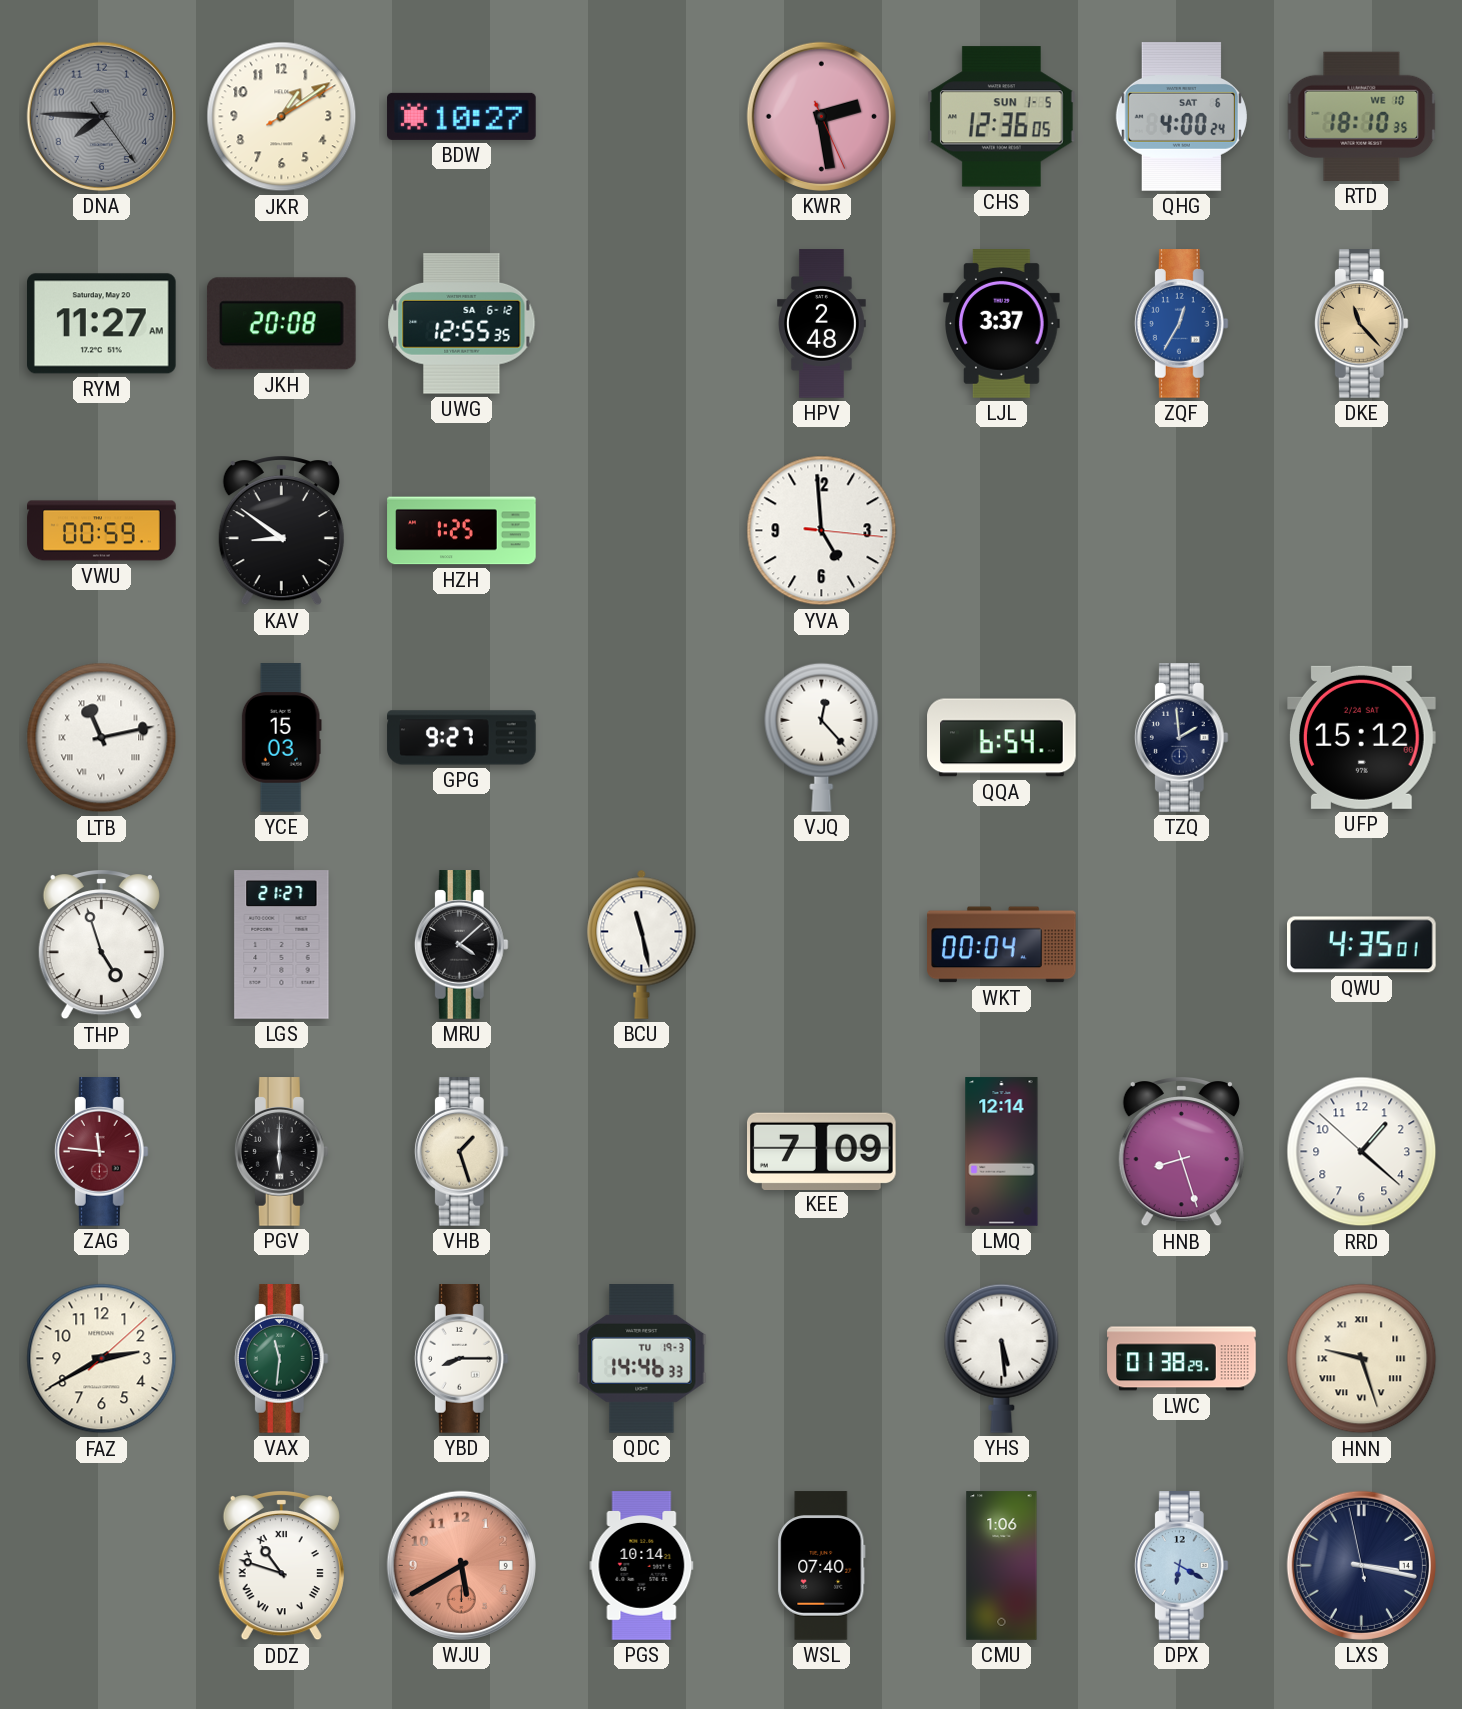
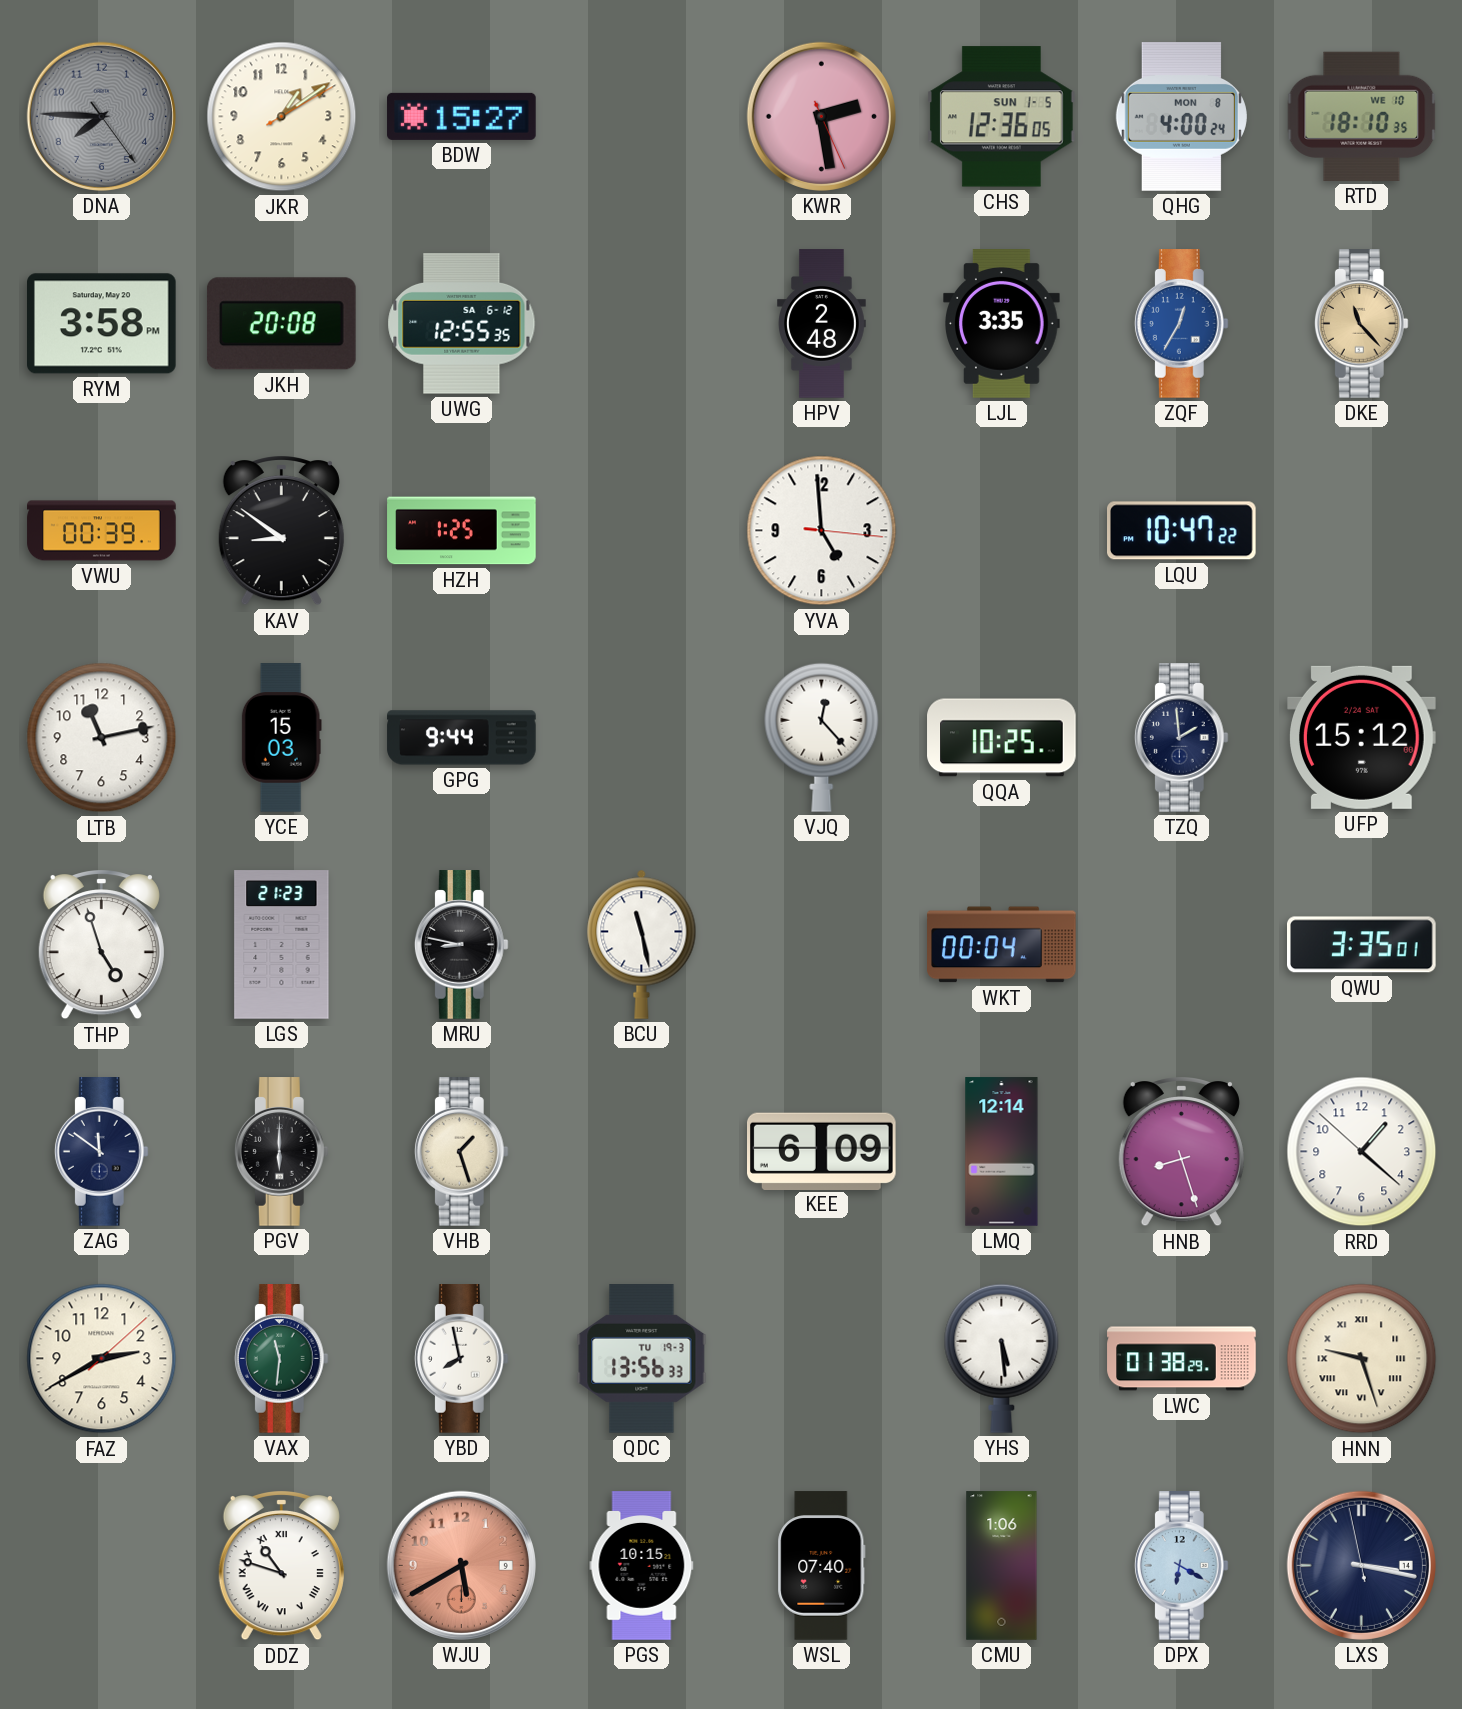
BDW: 10:27 -> 15:27
QHG date: SAT 6 -> MON 8
RYM: 11:27 -> 3:58
LJL: 3:37 -> 3:35
VWU: 00:59 -> 00:39
LQU: none -> 10:47
LTB numerals: Roman -> Arabic
GPG: 9:27 -> 9:44
QQA: 6:54 -> 10:25
LGS: 21:27 -> 21:23
MRU: 4:08 -> 8:47
QWU: 4:35 -> 3:35
ZAG: 11:46 -> 11:51
ZAG dial: burgundy -> navy
KEE: 7:09 -> 6:09
YBD: 8:15 -> 7:58
QDC: 14:46 -> 13:56
PGS: 10:14 -> 10:15
